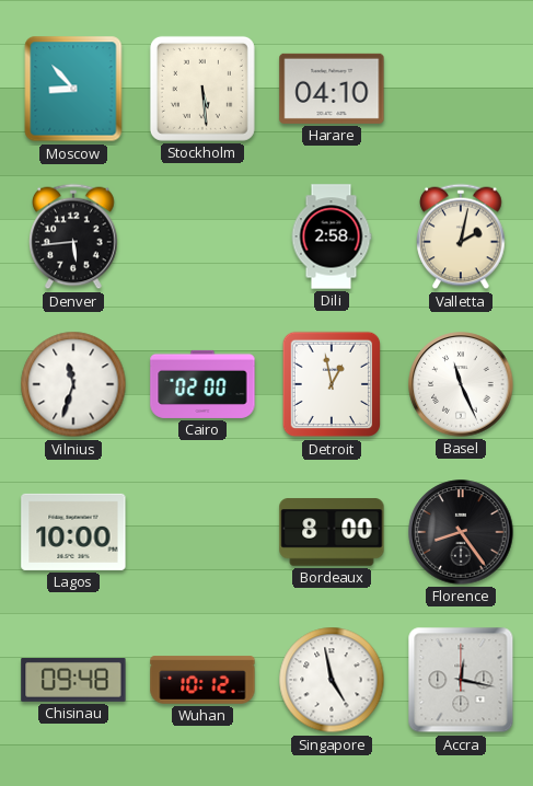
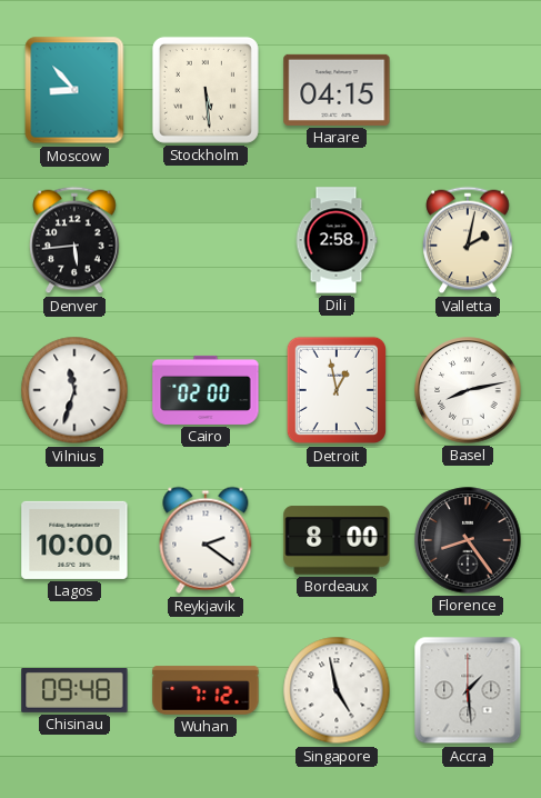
Harare: 04:10 -> 04:15
Basel: 11:26 -> 8:13
Reykjavik: none -> 2:21
Wuhan: 10:12 -> 7:12
Accra: 12:17 -> 1:29
